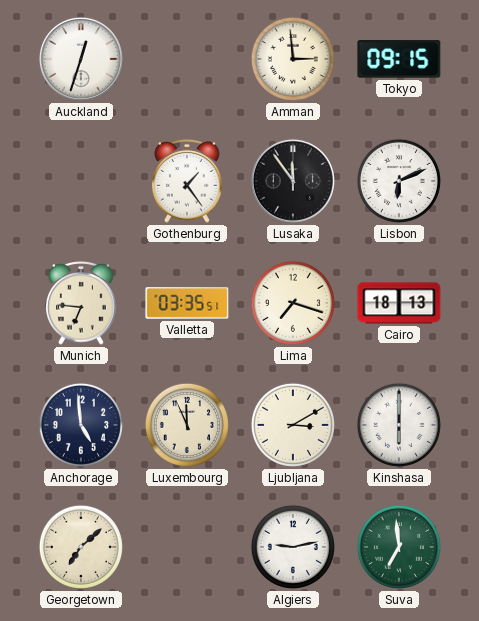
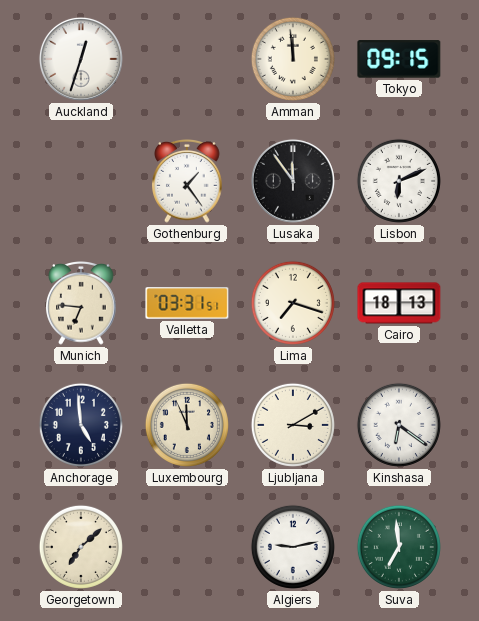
Amman: 2:59 -> 11:59
Valletta: 03:35 -> 03:31
Kinshasa: 6:00 -> 6:21
